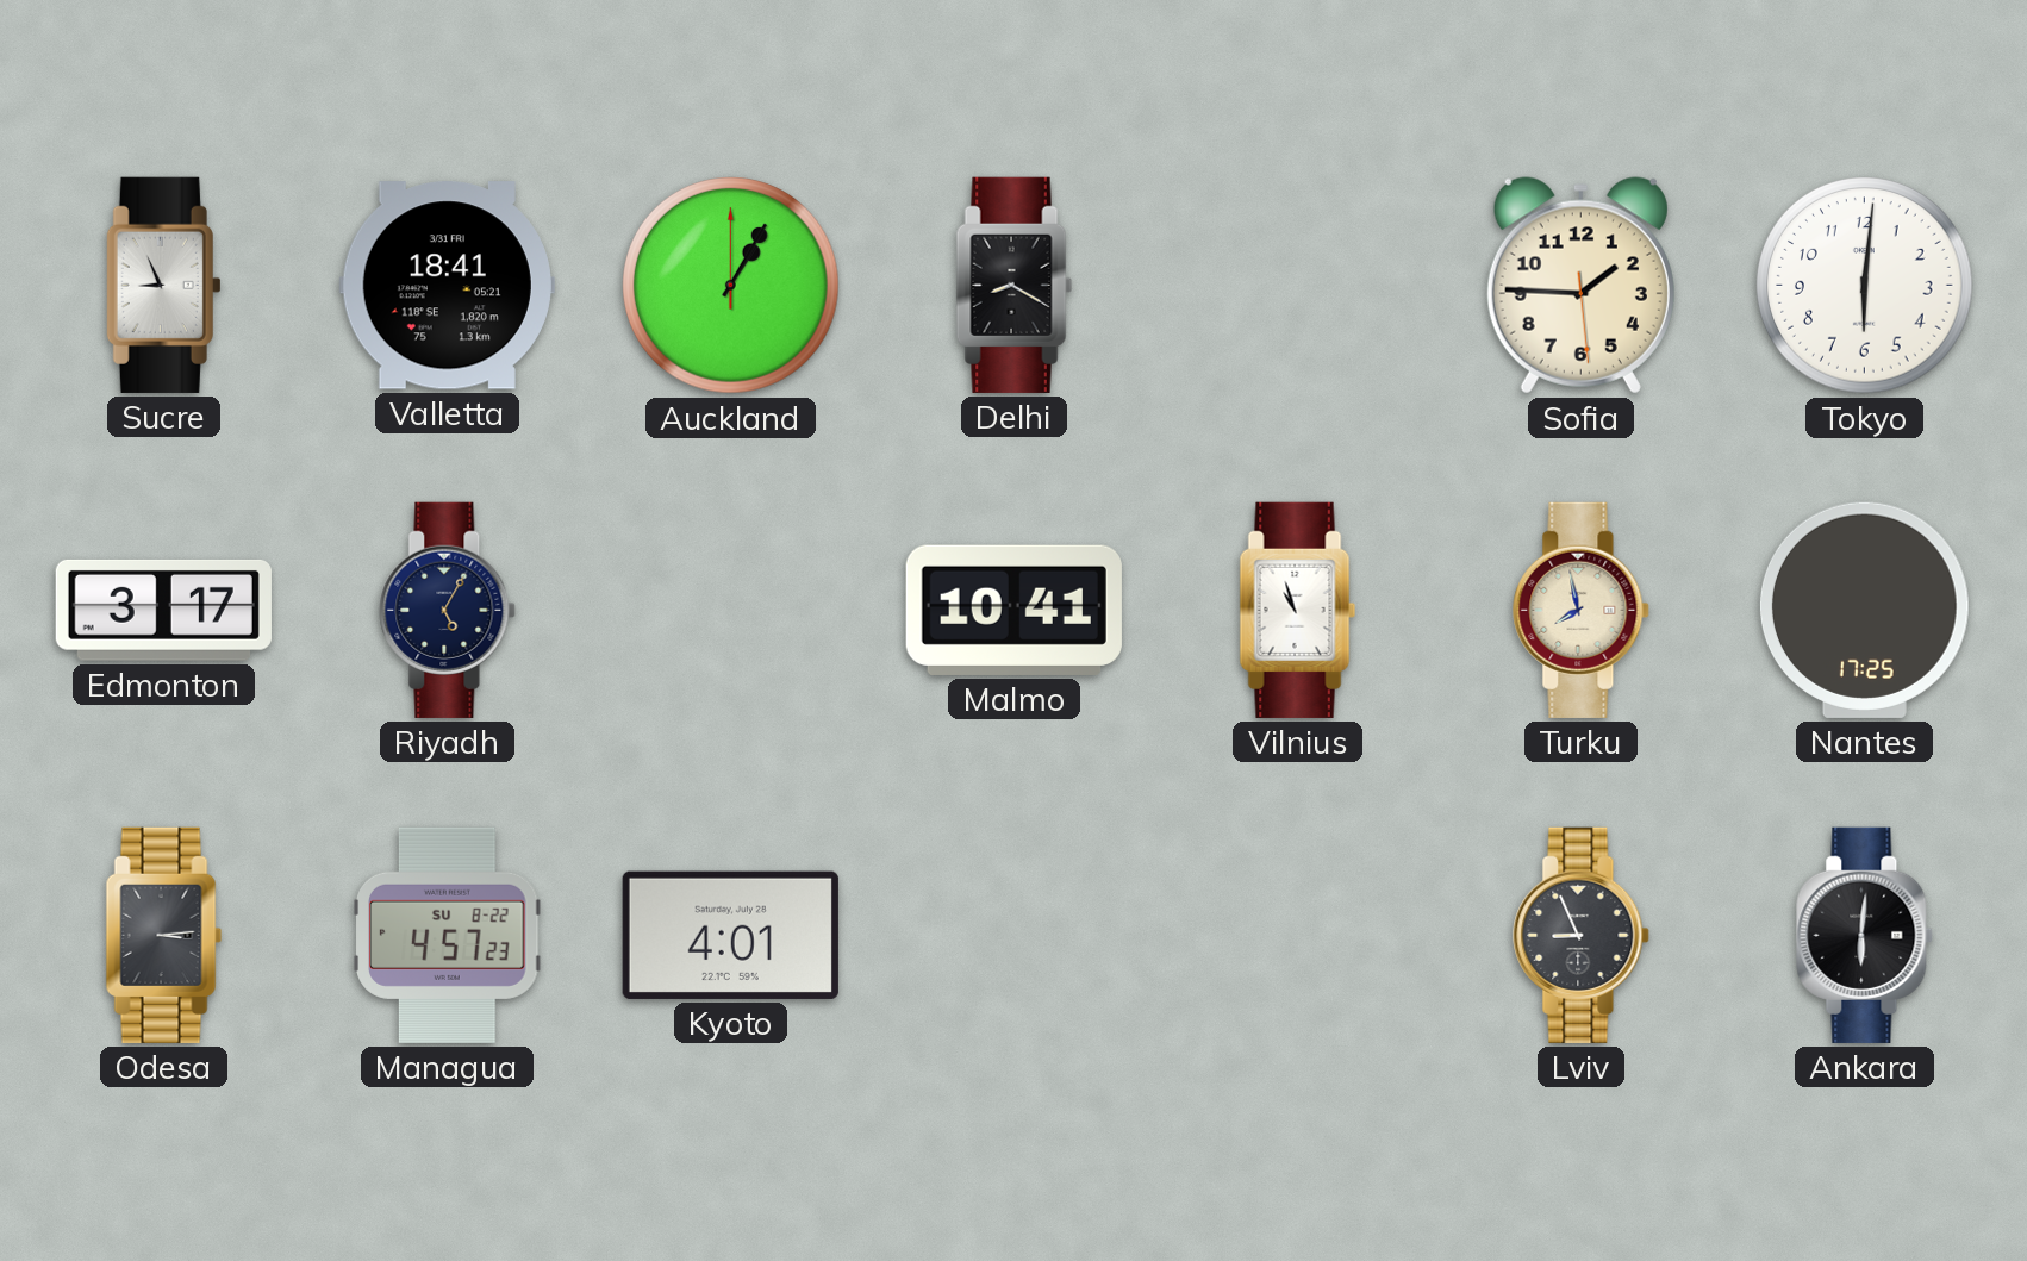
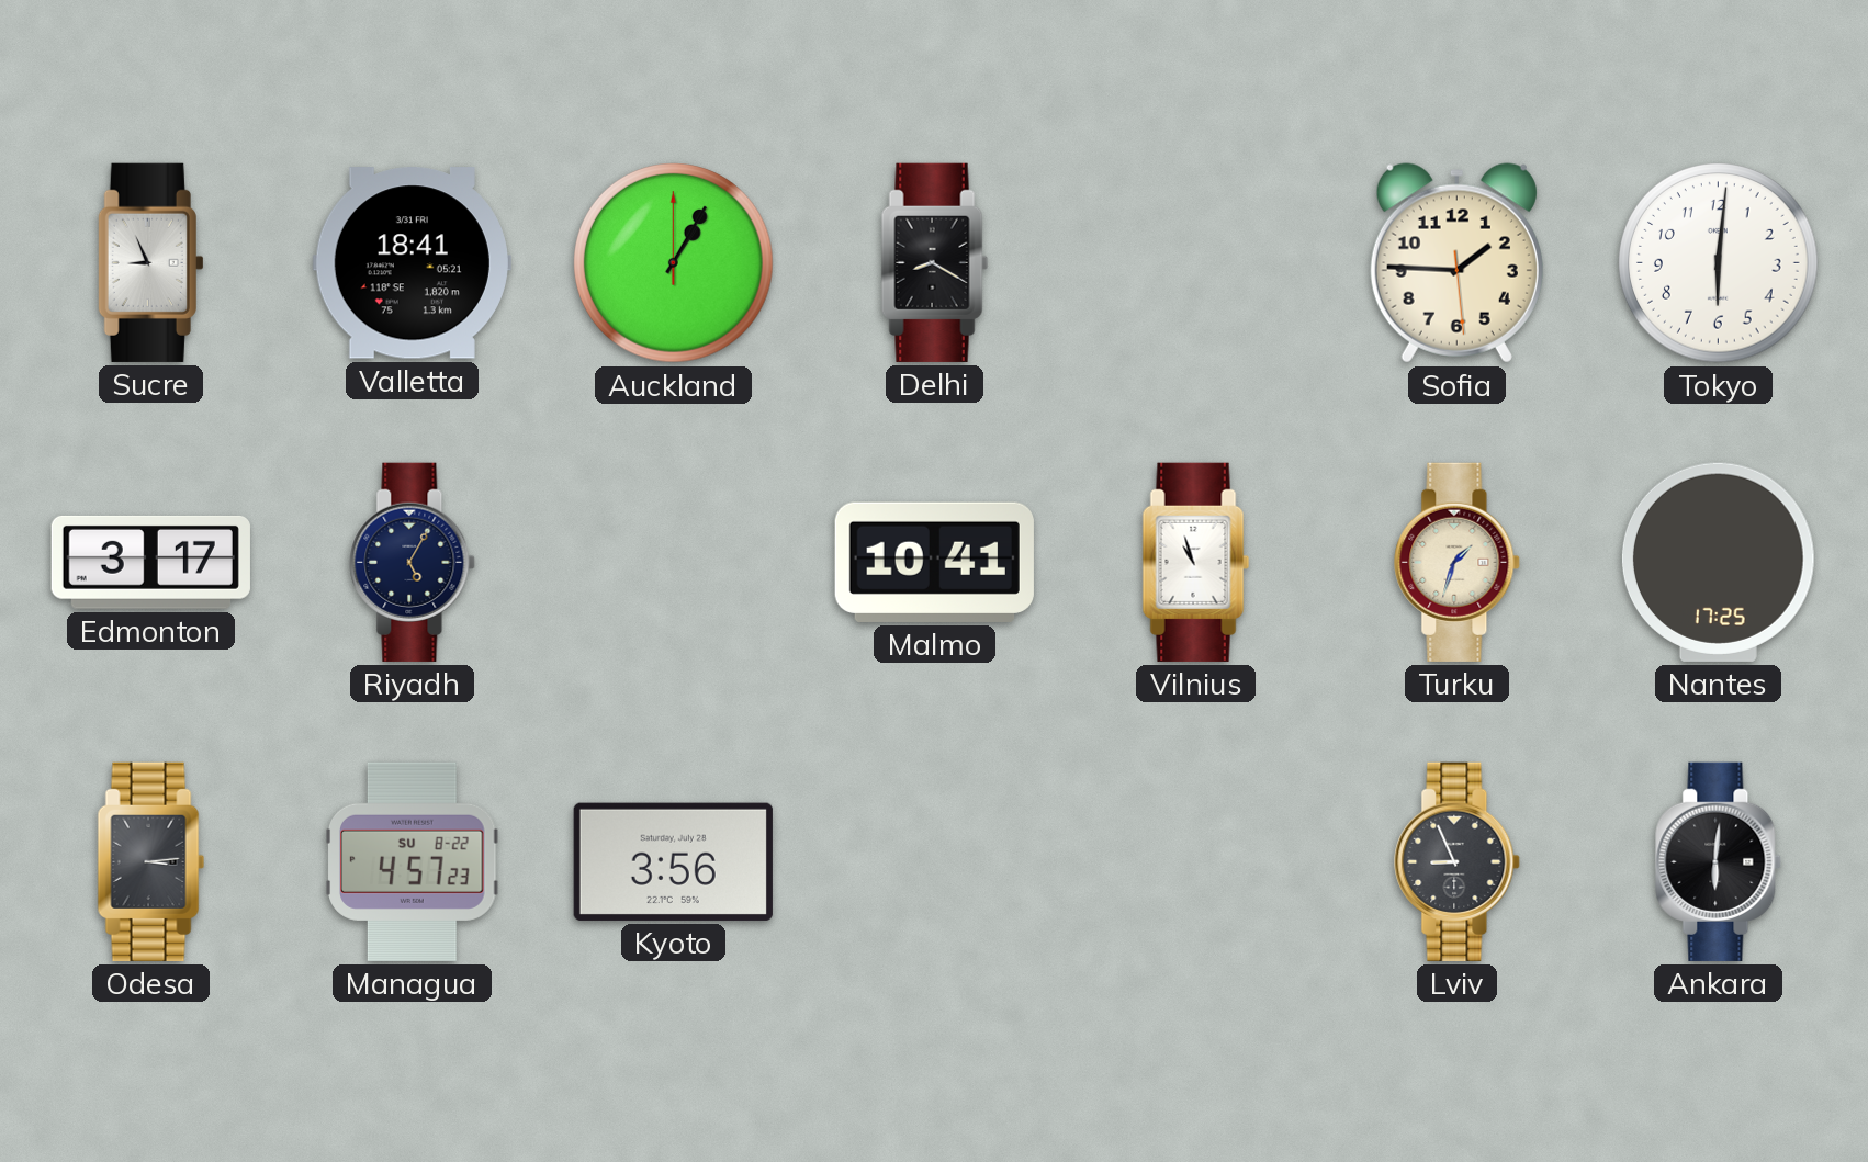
Turku: 7:58 -> 1:33
Kyoto: 4:01 -> 3:56
